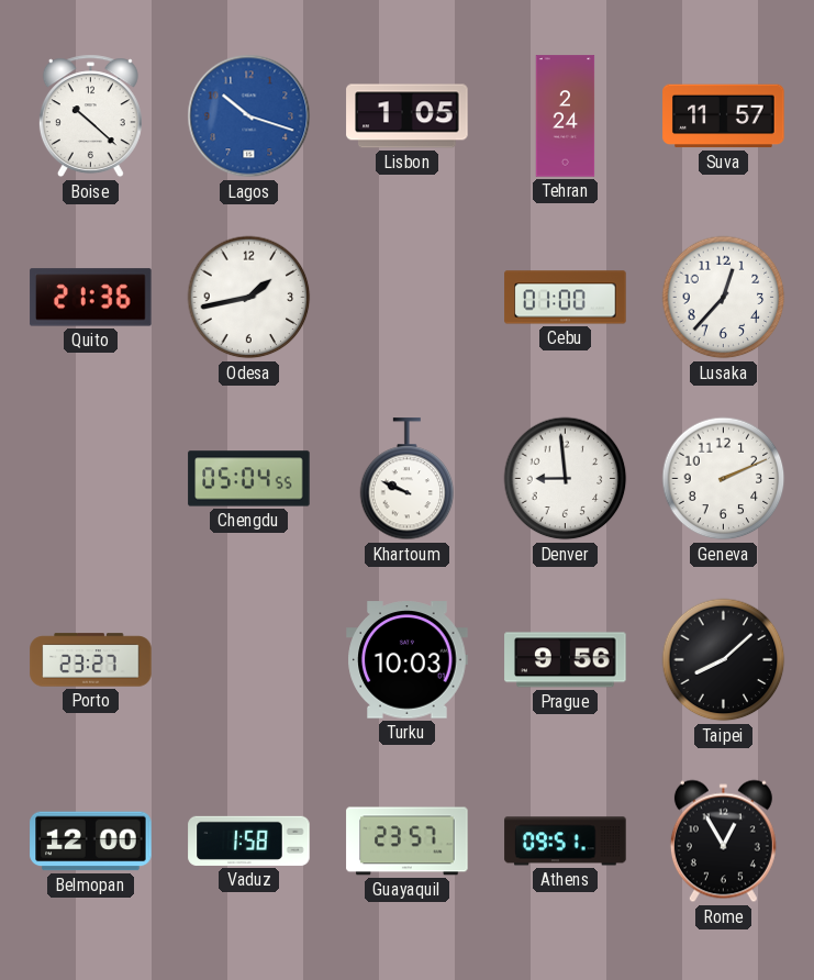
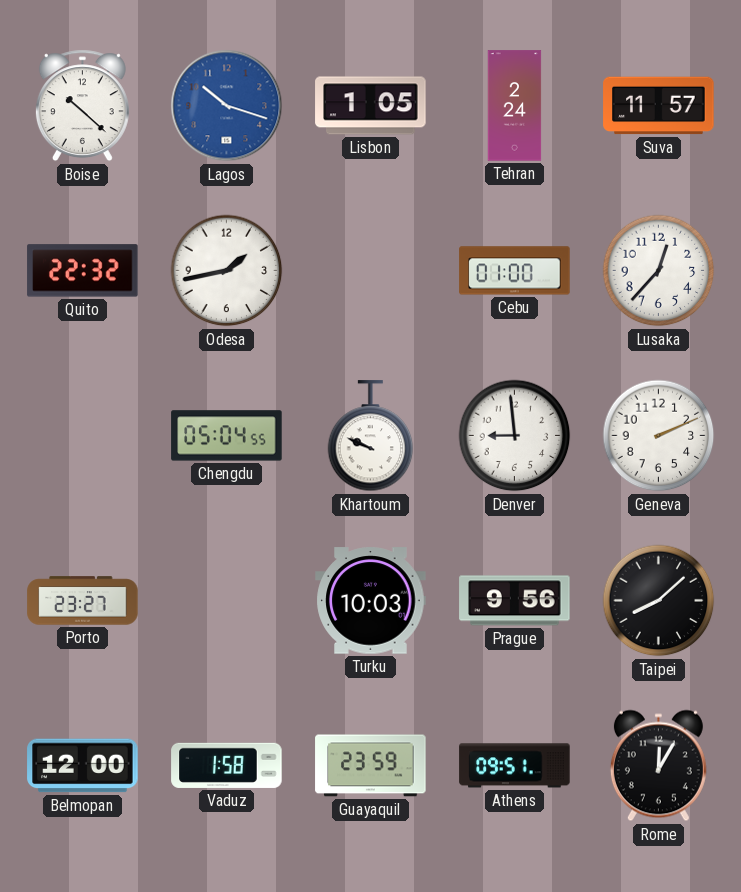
Quito: 21:36 -> 22:32
Guayaquil: 23:57 -> 23:59
Rome: 12:55 -> 12:05
